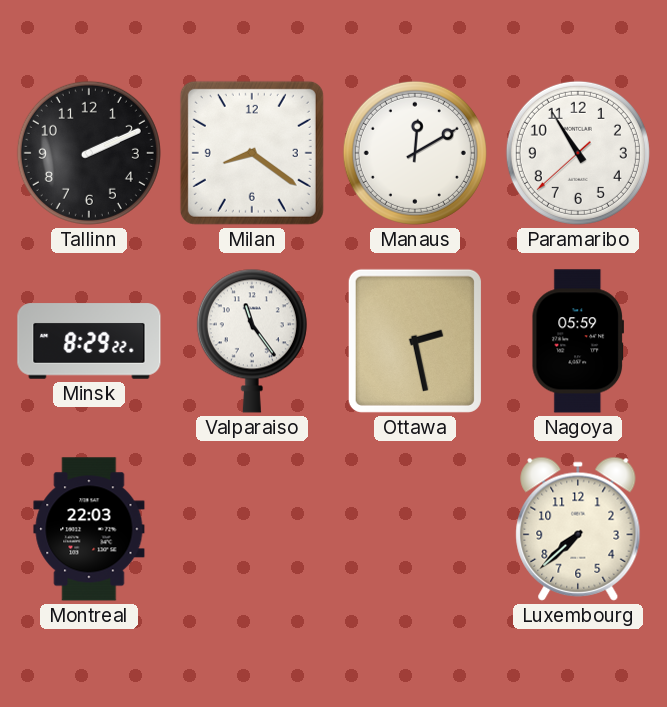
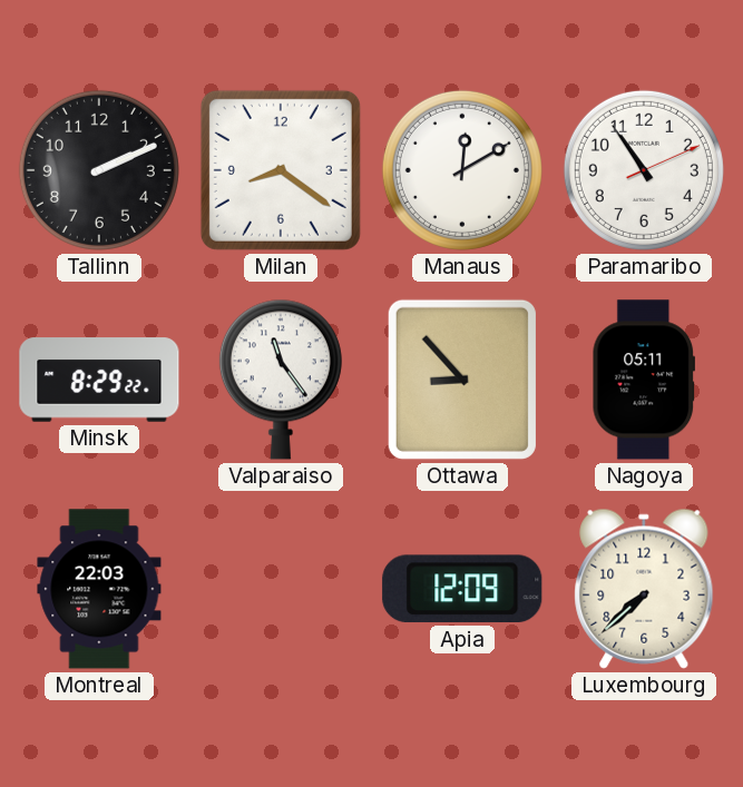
Paramaribo: 10:54:38 -> 10:54:11
Ottawa: 2:28 -> 8:53
Nagoya: 05:59 -> 05:11
Apia: none -> 12:09
